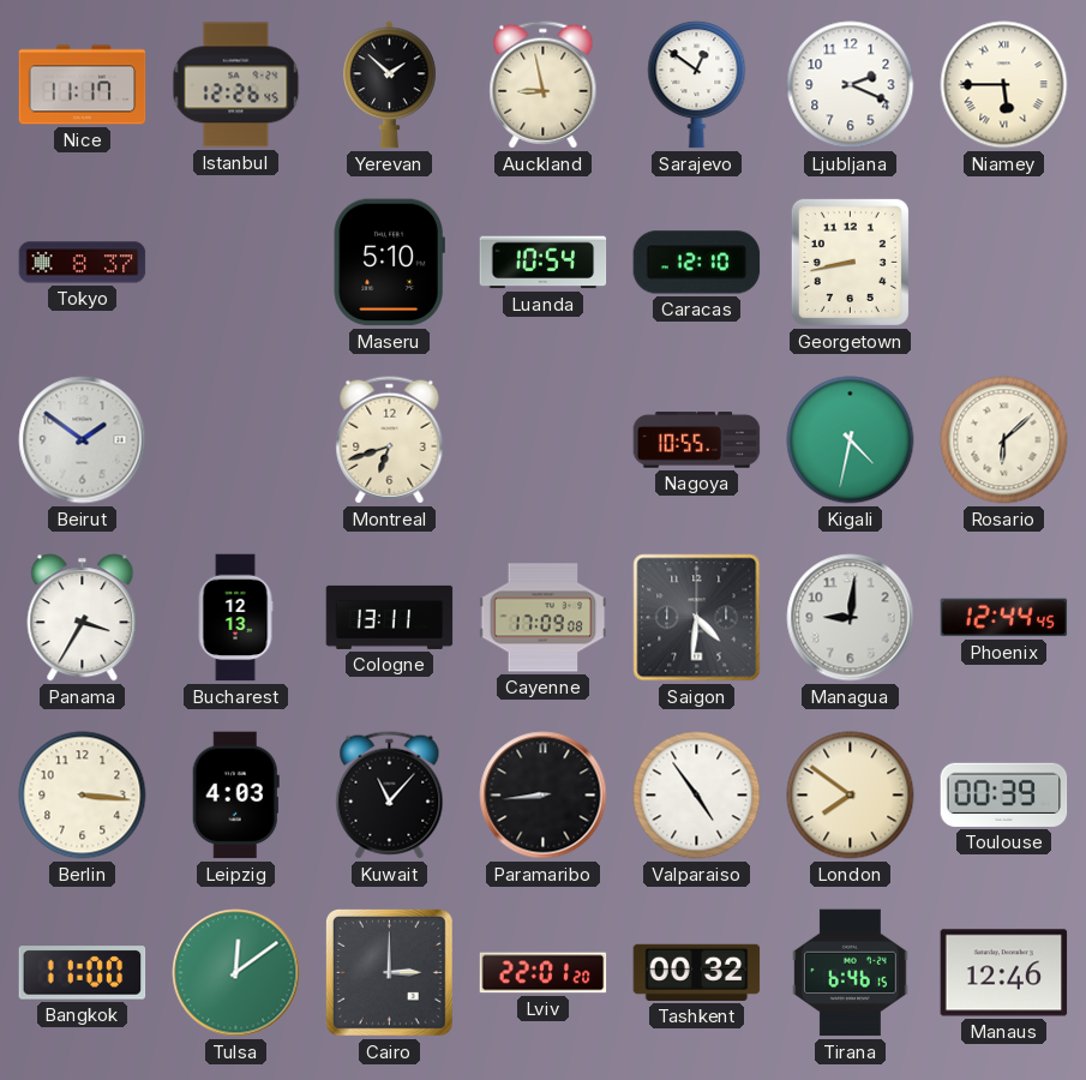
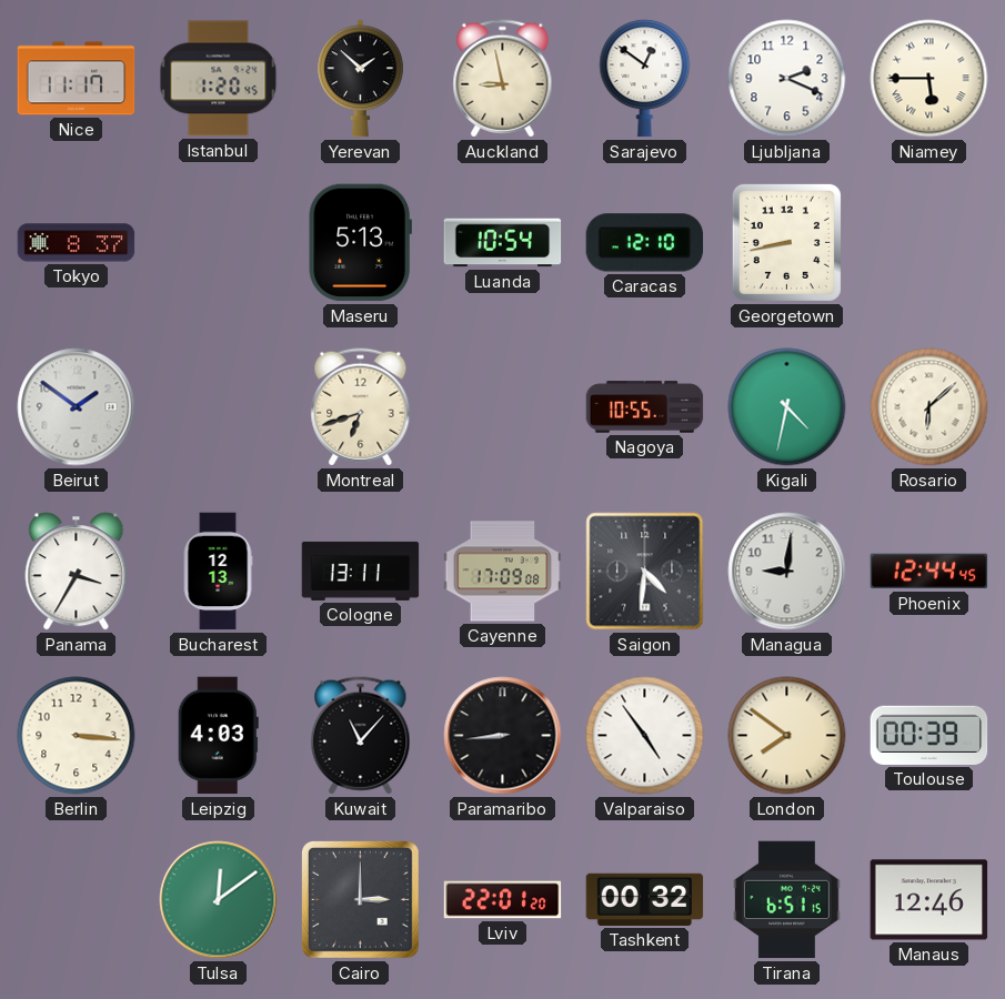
Istanbul: 12:26 -> 1:20
Maseru: 5:10 -> 5:13
Bangkok: 11:00 -> none
Tirana: 6:46 -> 6:51
